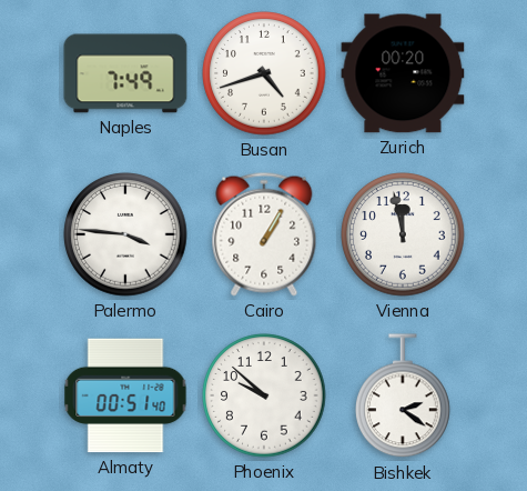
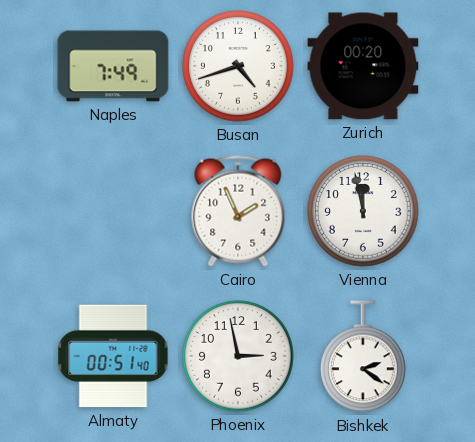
Palermo: 3:46 -> none
Cairo: 1:05 -> 1:56
Phoenix: 9:52 -> 2:58
